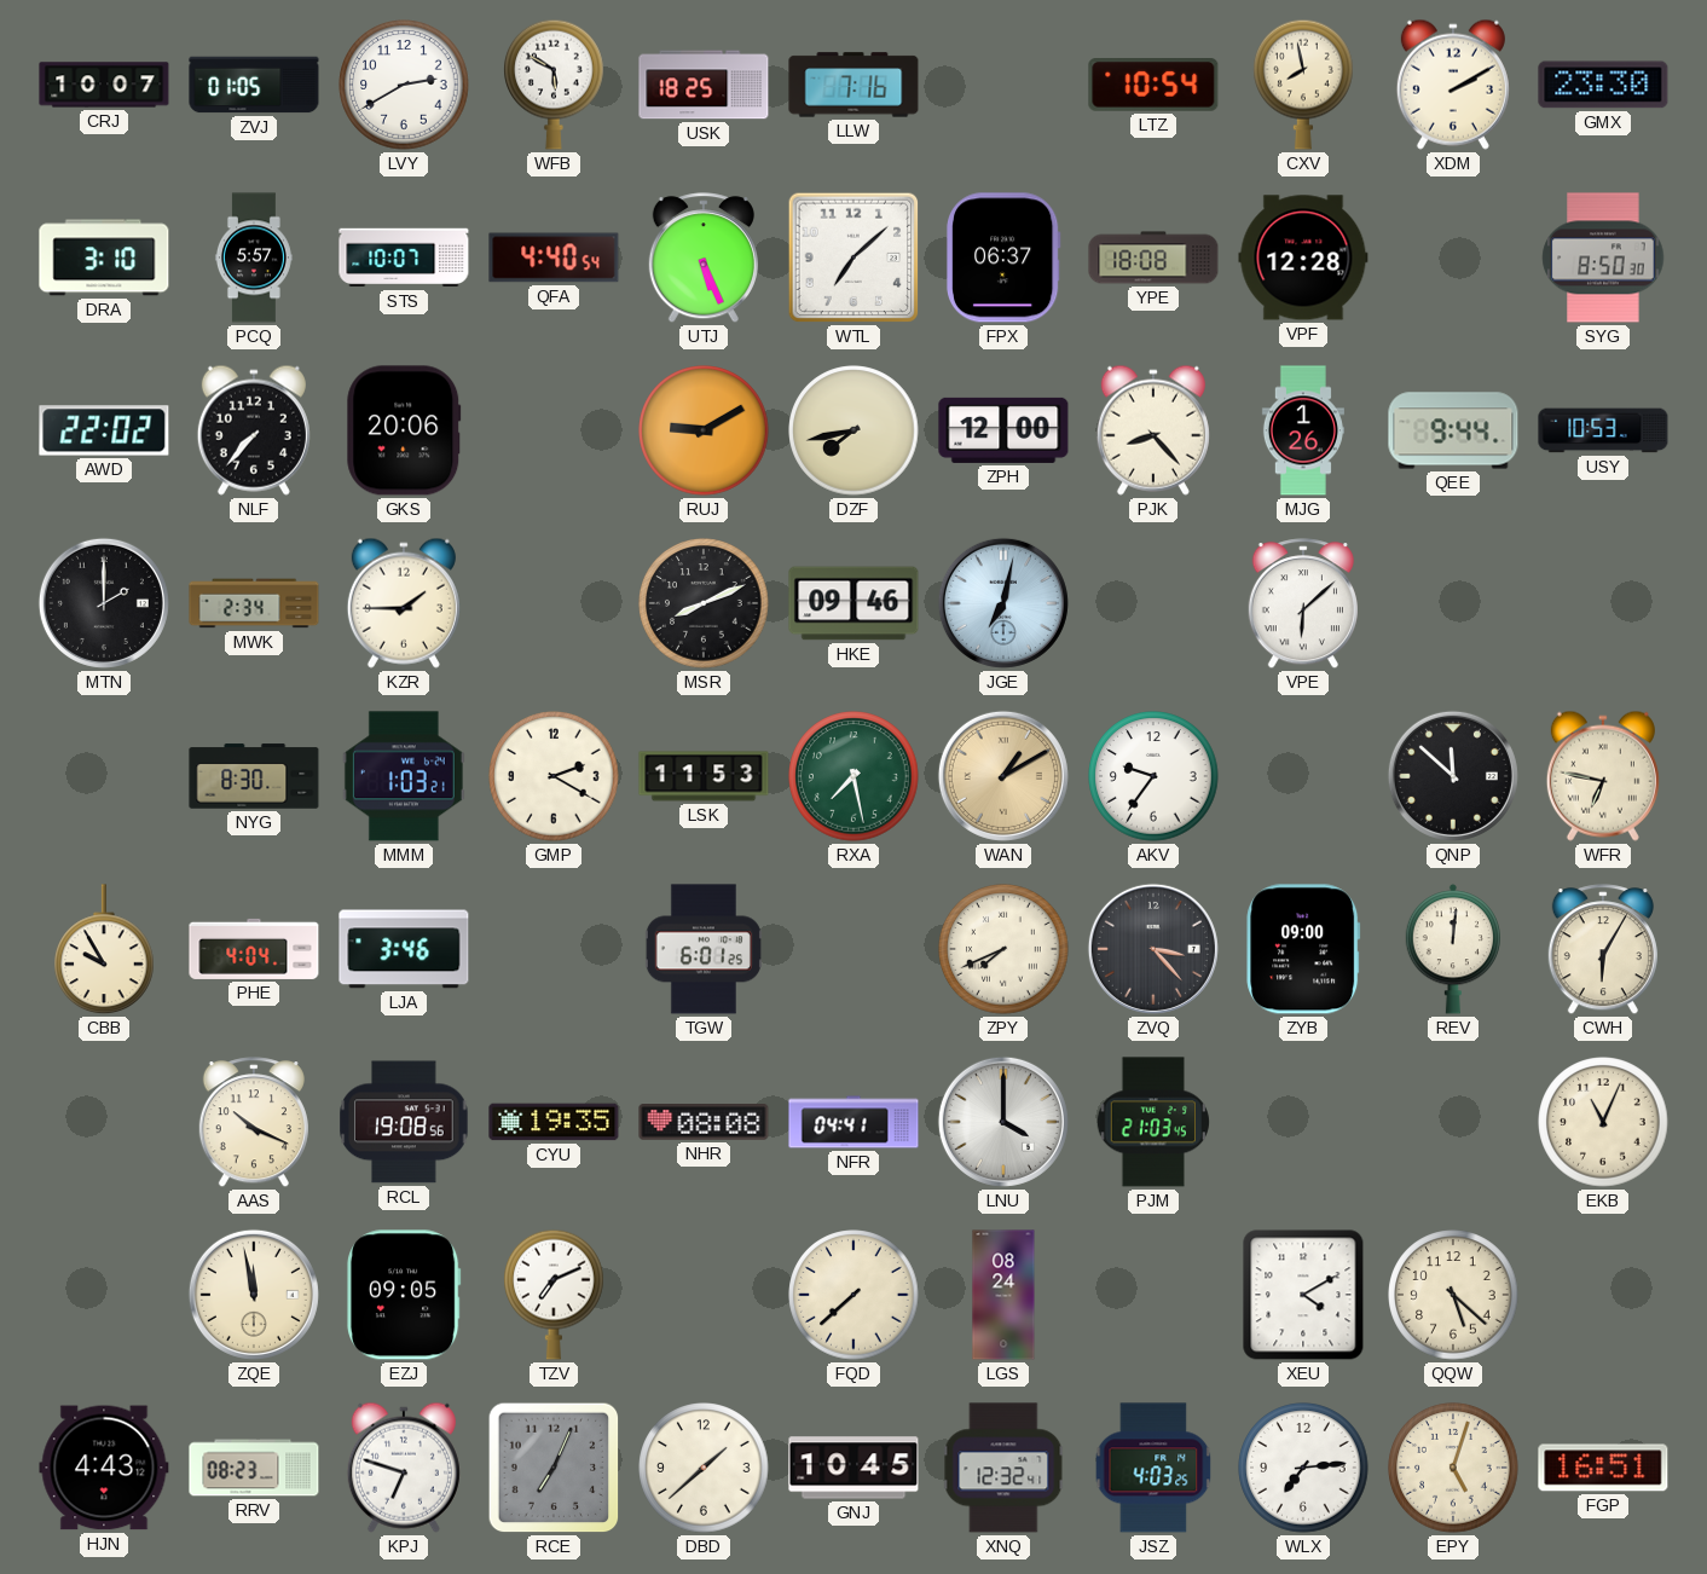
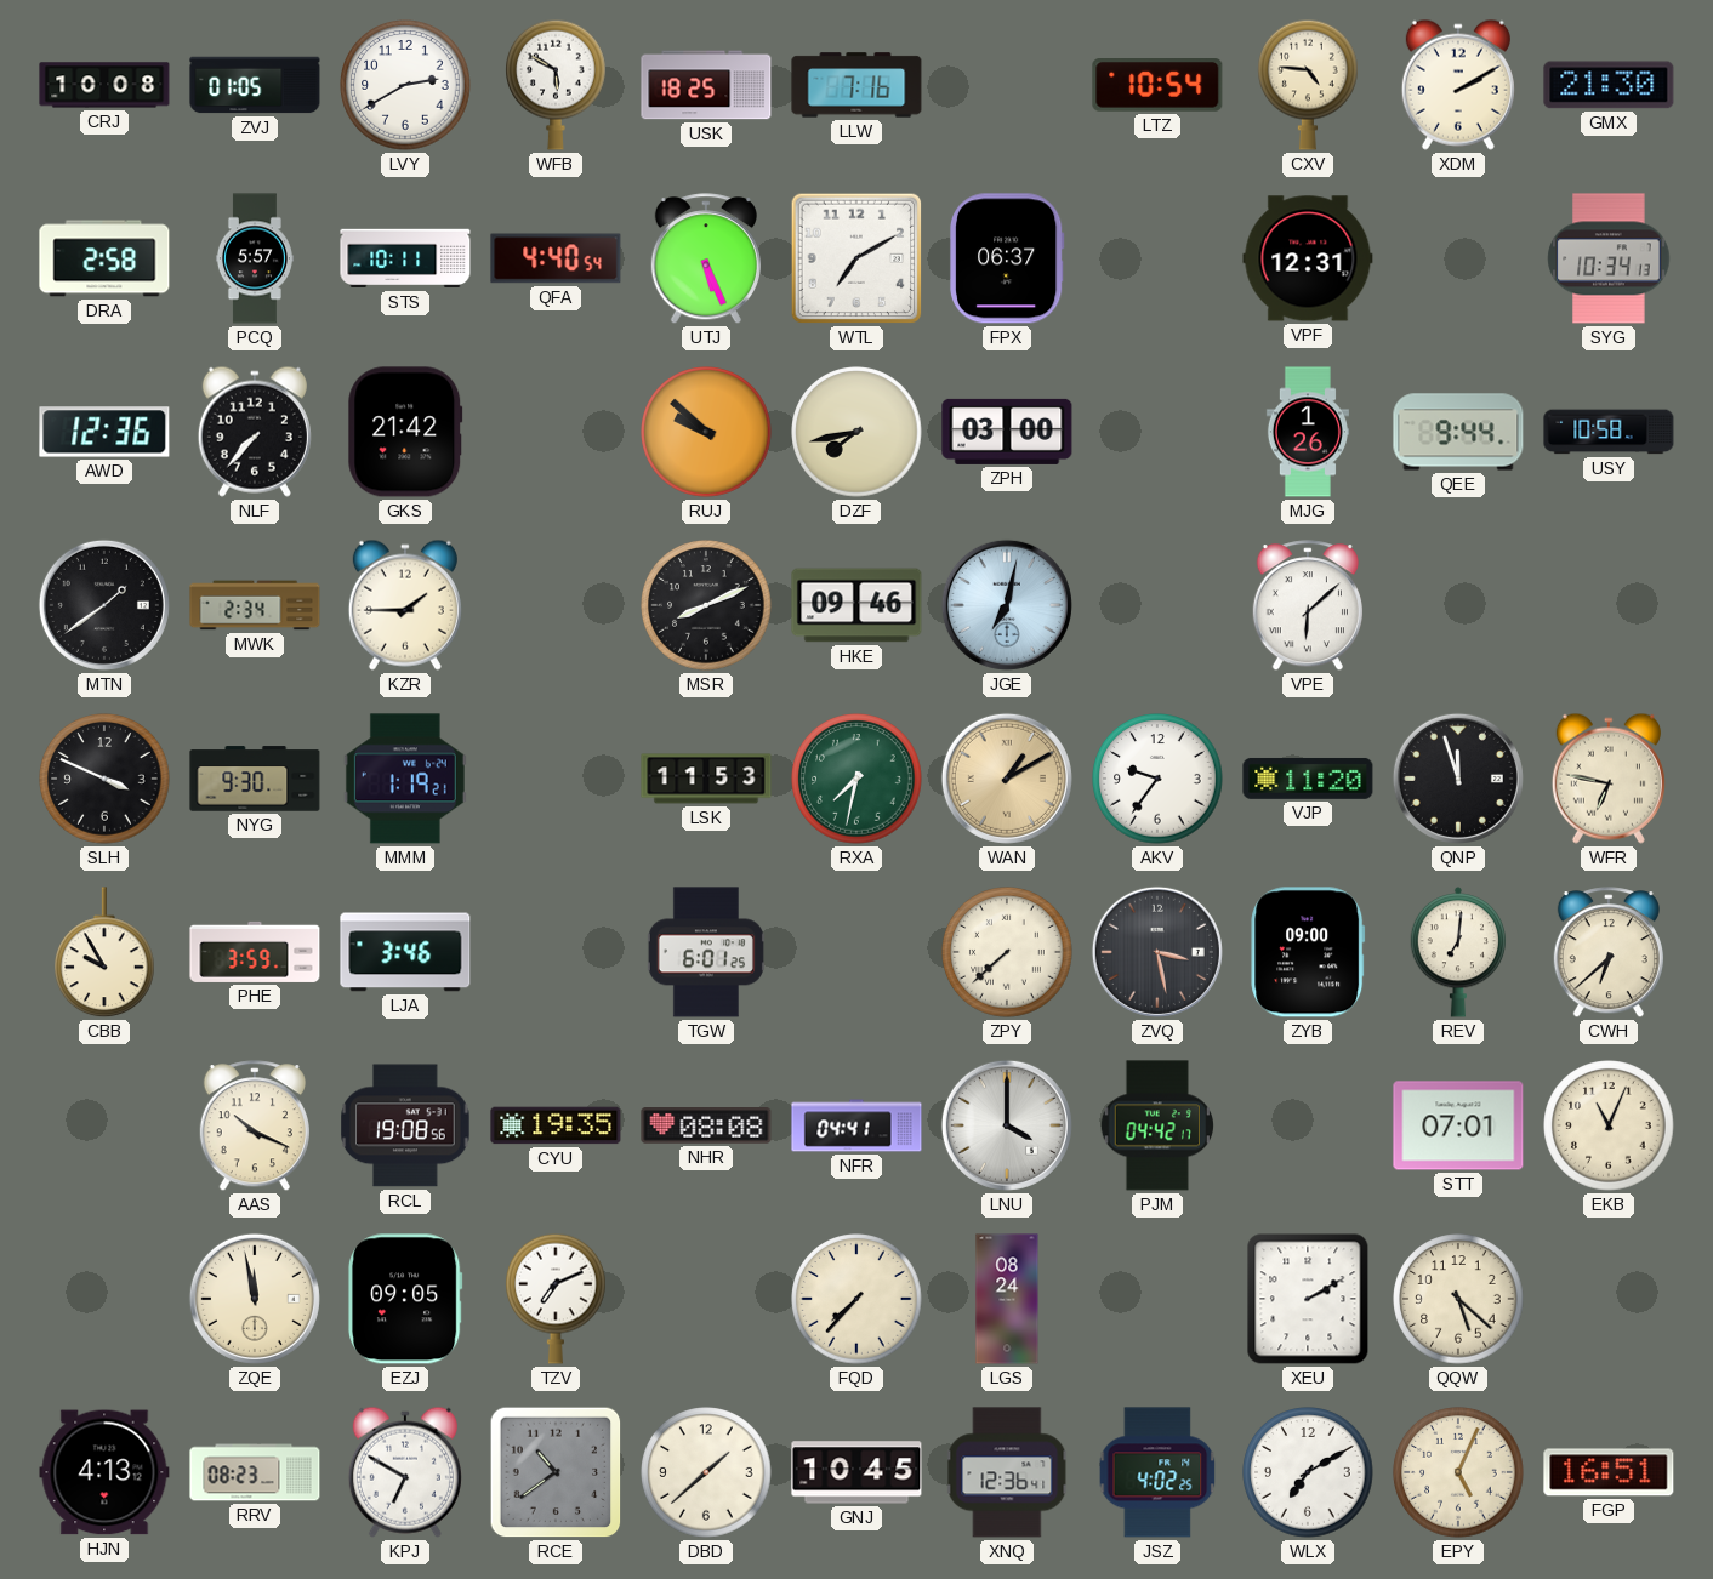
CRJ: 10:07 -> 10:08
CXV: 7:58 -> 4:46
GMX: 23:30 -> 21:30
DRA: 3:10 -> 2:58
STS: 10:07 -> 10:11
WTL: 7:08 -> 7:10
YPE: 18:08 -> none
VPF: 12:28 -> 12:31
SYG: 8:50 -> 10:34
AWD: 22:02 -> 12:36
GKS: 20:06 -> 21:42
RUJ: 9:10 -> 9:52
ZPH: 12:00 -> 03:00
PJK: 8:23 -> none
USY: 10:53 -> 10:58
MTN: 2:00 -> 1:39
SLH: none -> 3:49
NYG: 8:30 -> 9:30
MMM: 1:03 -> 1:19
GMP: 2:20 -> none
RXA: 7:28 -> 7:32
VJP: none -> 11:20
QNP: 11:52 -> 11:57
PHE: 4:04 -> 3:59
ZPY: 7:41 -> 7:38
ZVQ: 3:23 -> 3:28
REV: 12:01 -> 7:01
CWH: 6:05 -> 6:38
PJM: 21:03 -> 04:42
STT: none -> 07:01
FQD: 7:38 -> 7:37
XEU: 4:10 -> 2:10
HJN: 4:43 -> 4:13
KPJ: 6:48 -> 6:50
RCE: 7:04 -> 10:39
XNQ: 12:32 -> 12:36
JSZ: 4:03 -> 4:02
WLX: 7:14 -> 7:10
EPY: 5:03 -> 5:04
